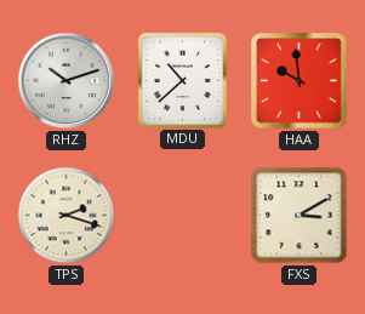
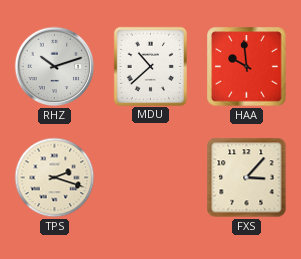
FXS: 3:10 -> 3:07
